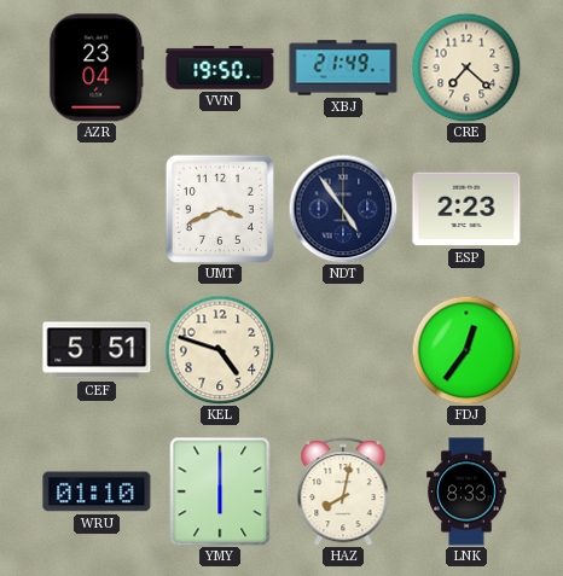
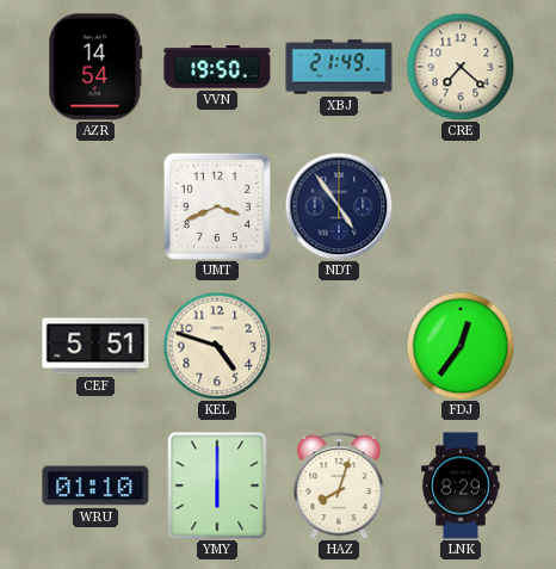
AZR: 23:04 -> 14:54
ESP: 2:23 -> none
HAZ: 8:02 -> 8:03
LNK: 8:33 -> 8:29
